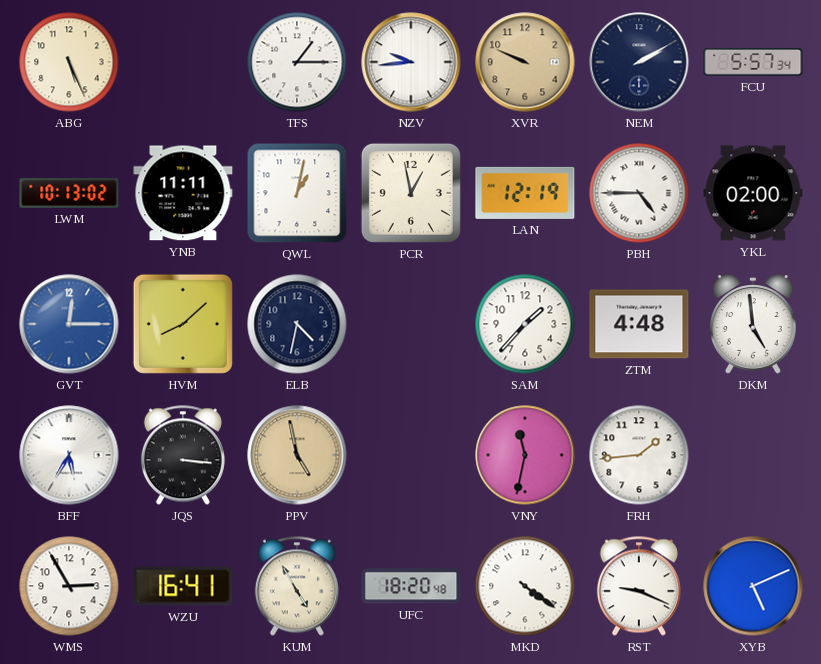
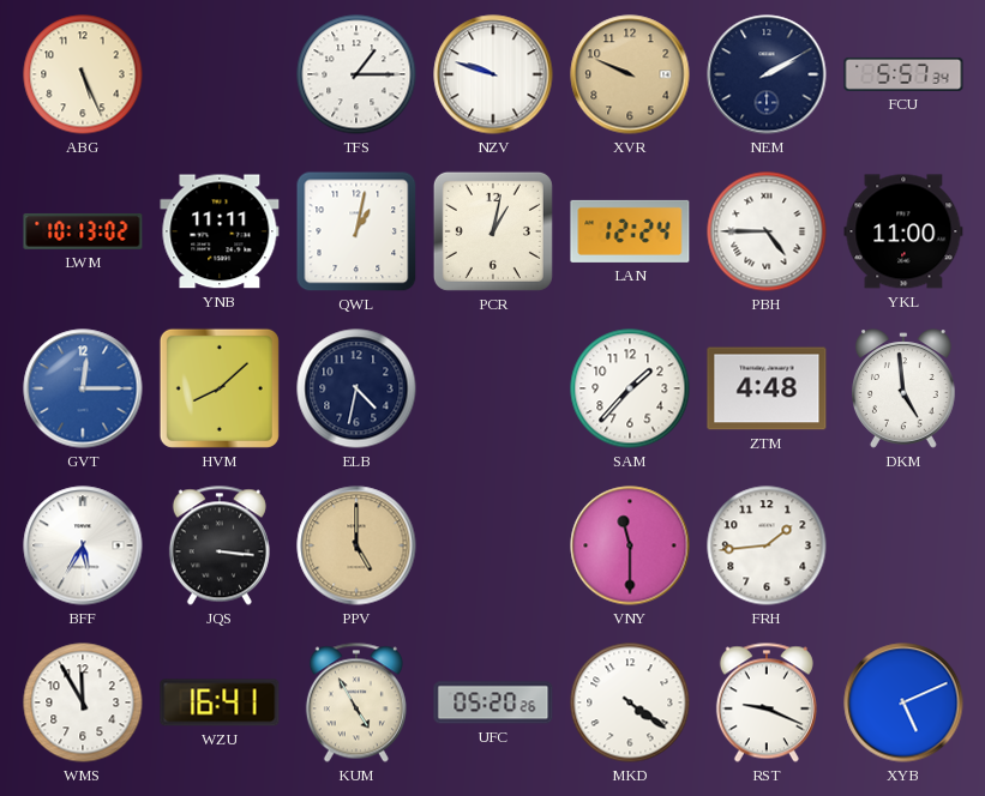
NZV: 9:44 -> 9:48
PCR: 12:58 -> 1:02
LAN: 12:19 -> 12:24
YKL: 02:00 -> 11:00
PPV: 4:58 -> 5:00
VNY: 11:32 -> 11:30
WMS: 2:55 -> 11:55
UFC: 18:20 -> 05:20
